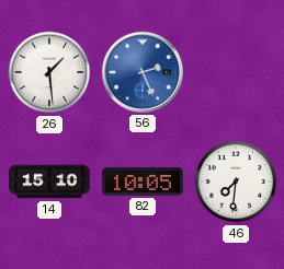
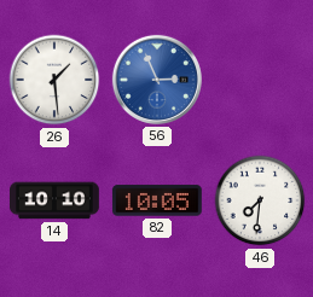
56: 2:26 -> 2:56
14: 15:10 -> 10:10
